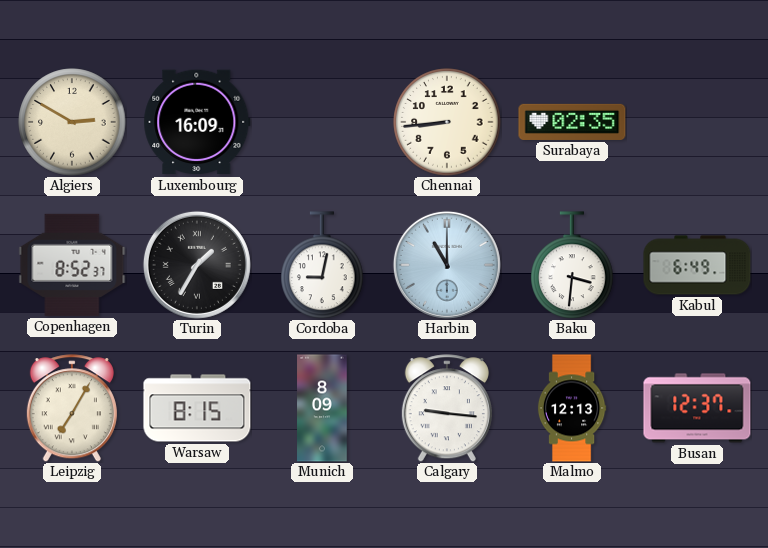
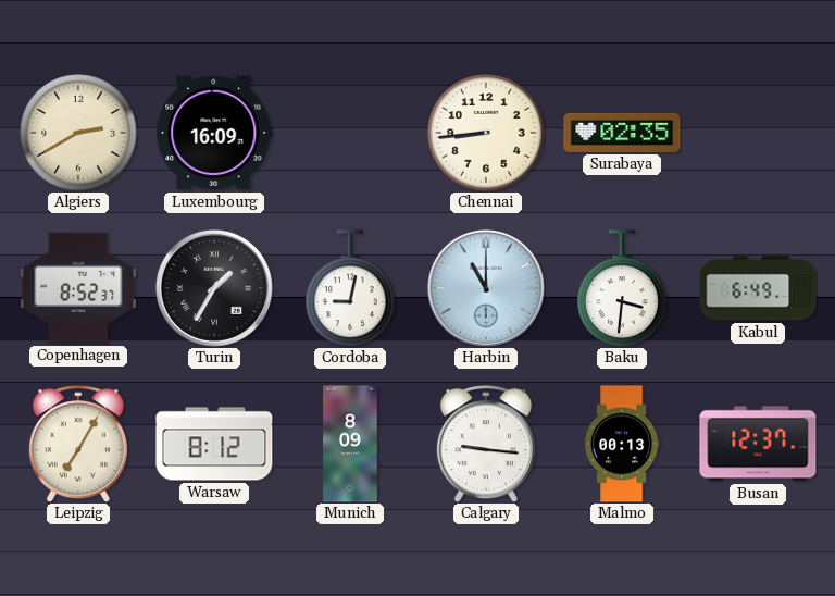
Algiers: 2:50 -> 2:40
Warsaw: 8:15 -> 8:12
Malmo: 12:13 -> 00:13
